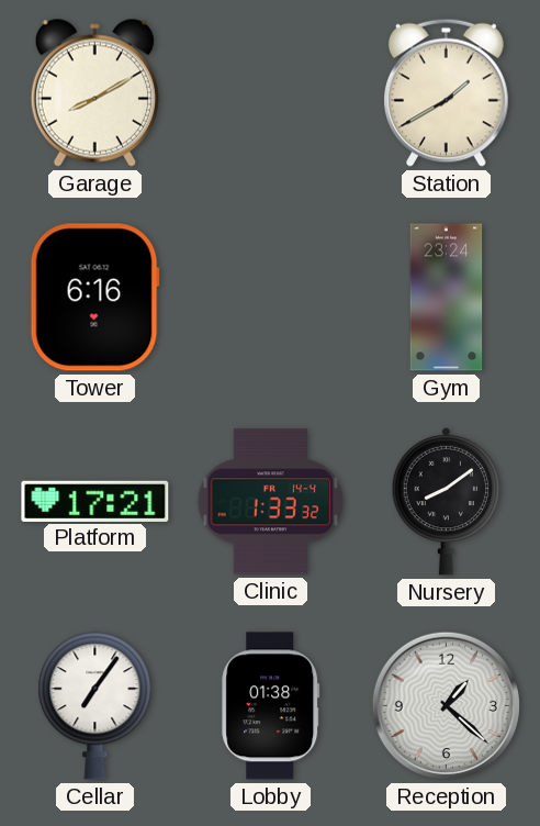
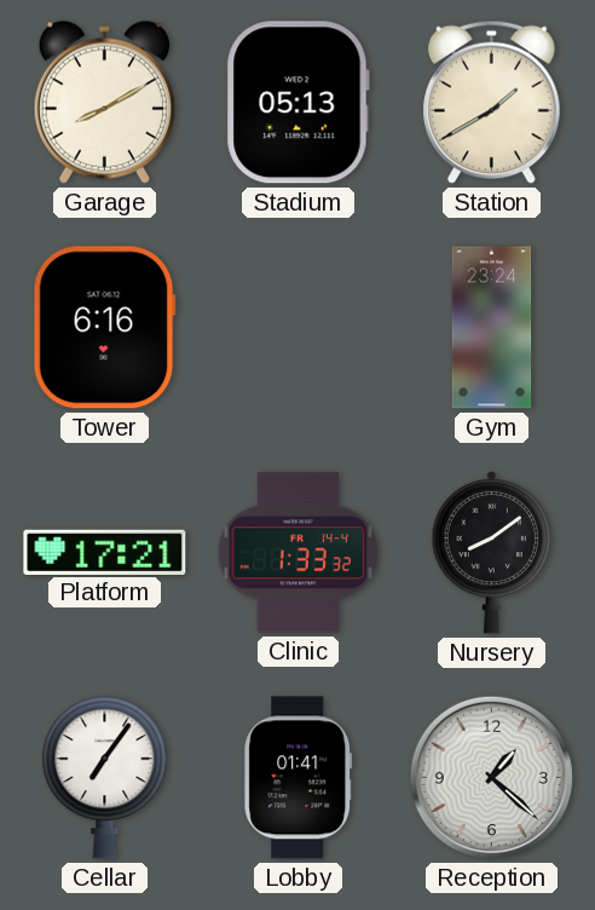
Stadium: none -> 05:13
Lobby: 01:38 -> 01:41
